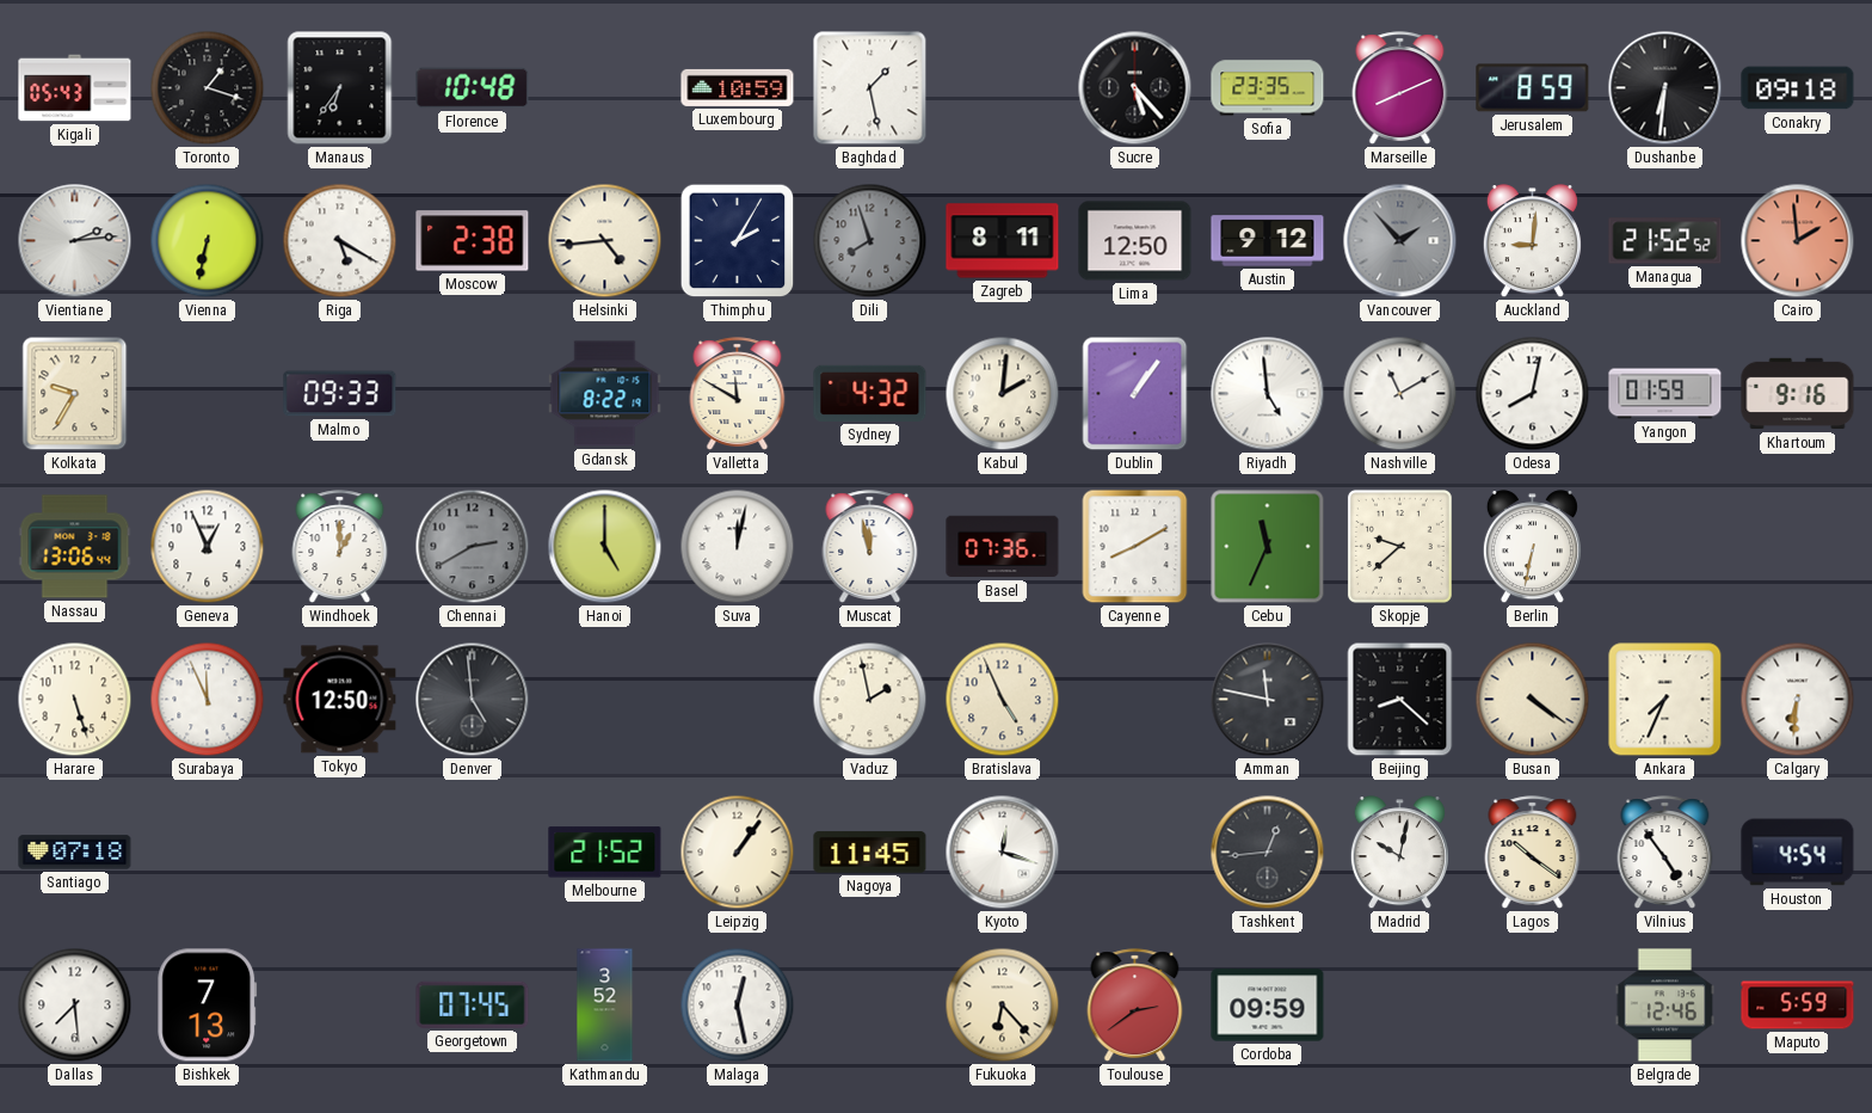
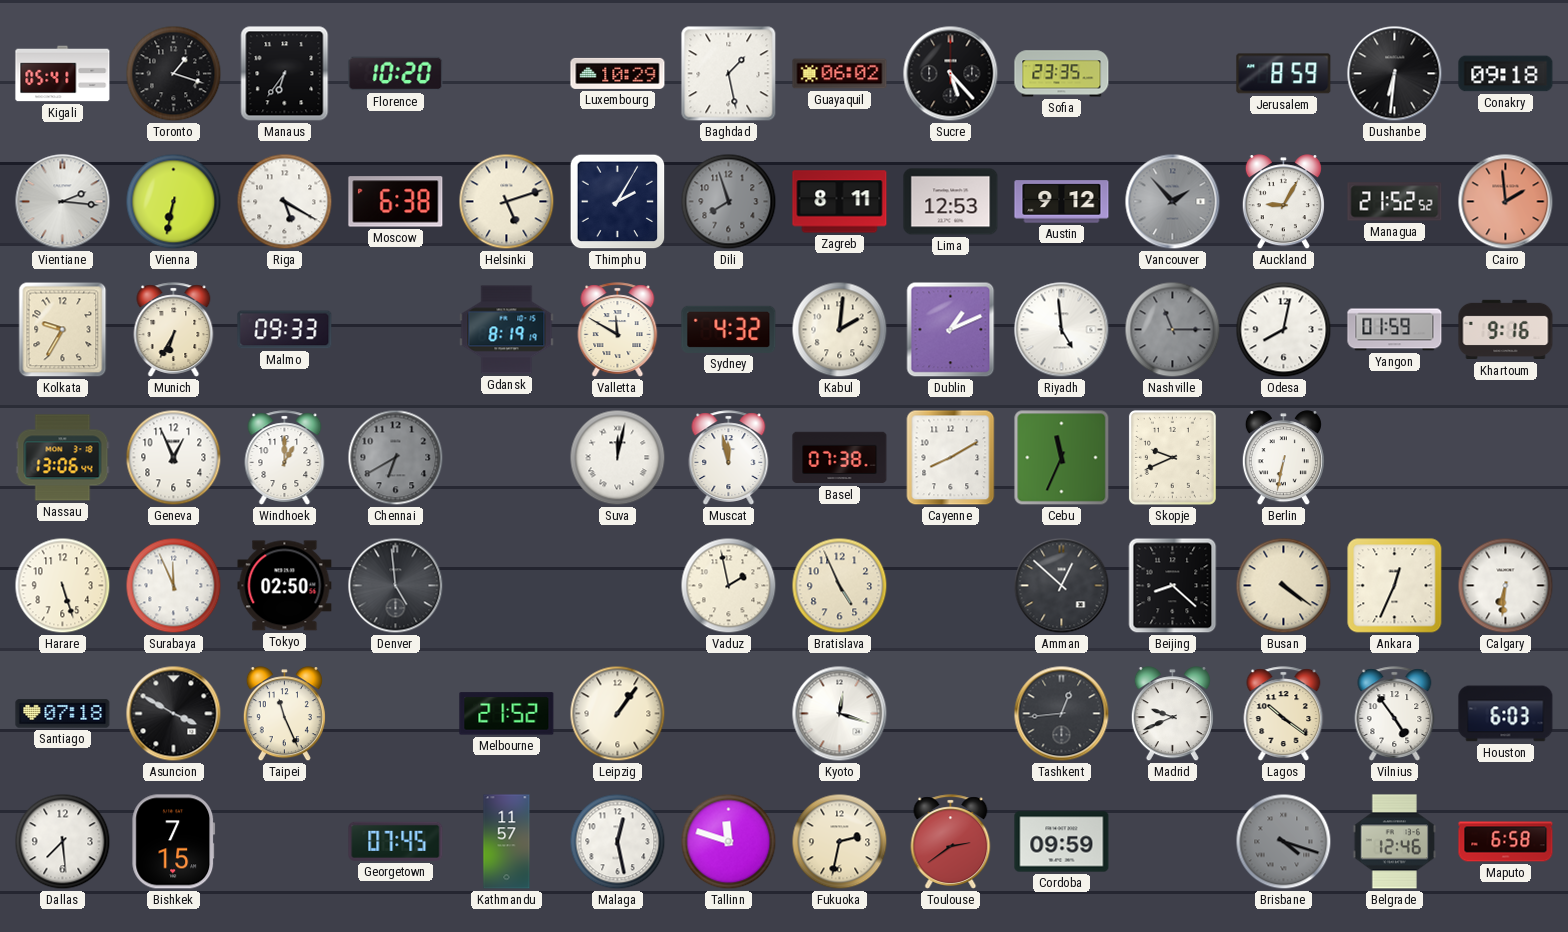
Kigali: 05:43 -> 05:41
Florence: 10:48 -> 10:20
Luxembourg: 10:59 -> 10:29
Guayaquil: none -> 06:02
Marseille: 8:11 -> none
Vientiane: 2:14 -> 2:16
Moscow: 2:38 -> 6:38
Helsinki: 4:44 -> 5:12
Lima: 12:50 -> 12:53
Auckland: 9:01 -> 9:05
Munich: none -> 6:35
Gdansk: 8:22 -> 8:19
Dublin: 1:06 -> 1:11
Nashville: 11:10 -> 11:15
Nashville dial: white -> grey
Chennai: 2:40 -> 6:40
Hanoi: 5:00 -> none
Basel: 07:36 -> 07:38
Skopje: 9:38 -> 9:41
Tokyo: 12:50 -> 02:50
Amman: 11:47 -> 12:52
Ankara: 7:34 -> 12:34
Asuncion: none -> 3:50
Taipei: none -> 11:26
Nagoya: 11:45 -> none
Madrid: 10:02 -> 9:41
Houston: 4:54 -> 6:03
Bishkek: 7:13 -> 7:15
Kathmandu: 3:52 -> 11:57
Tallinn: none -> 11:48
Fukuoka: 6:23 -> 2:32
Brisbane: none -> 4:18
Maputo: 5:59 -> 6:58
